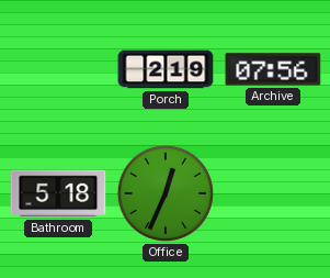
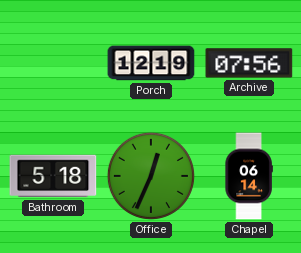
Porch: 2:19 -> 12:19
Chapel: none -> 06:14
